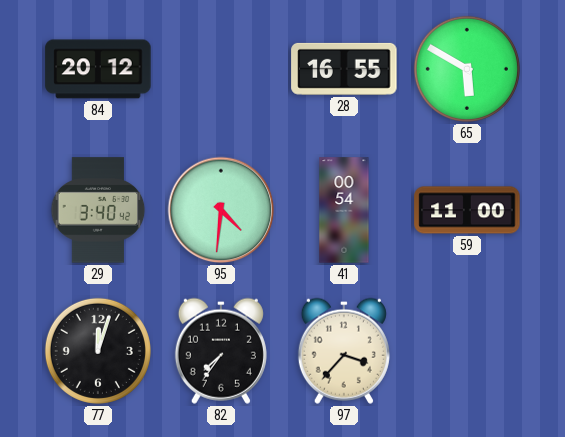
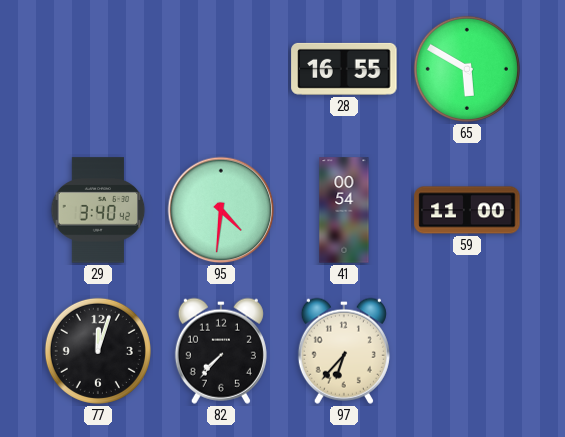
84: 20:12 -> none
82: 7:36 -> 7:37
97: 3:37 -> 6:37
